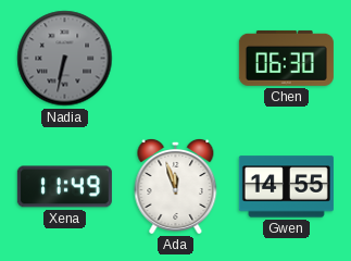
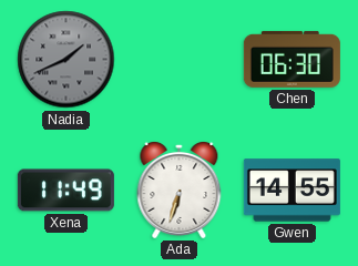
Nadia: 6:32 -> 1:41
Ada: 11:57 -> 6:33
